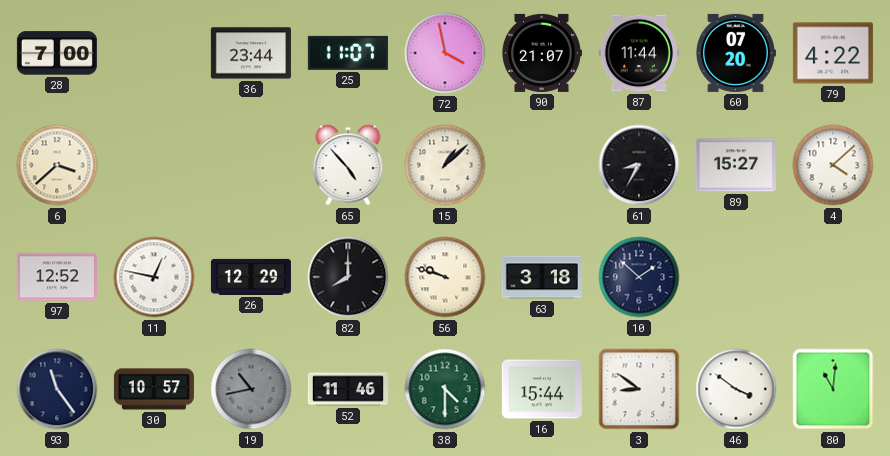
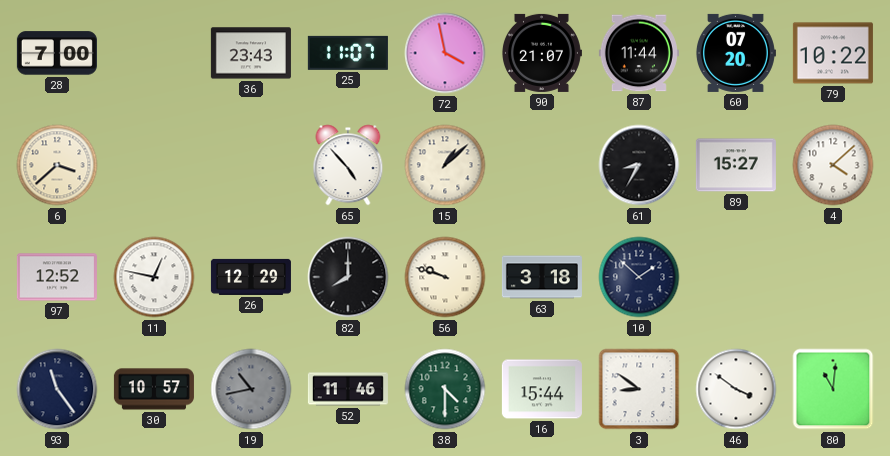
36: 23:44 -> 23:43
79: 4:22 -> 10:22
